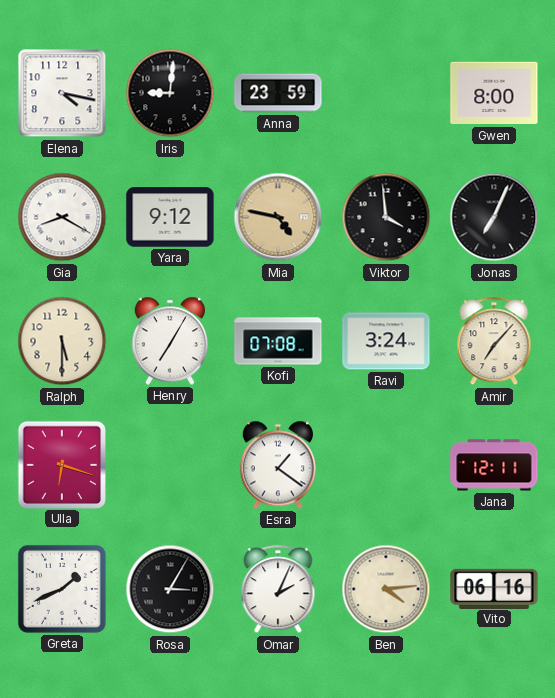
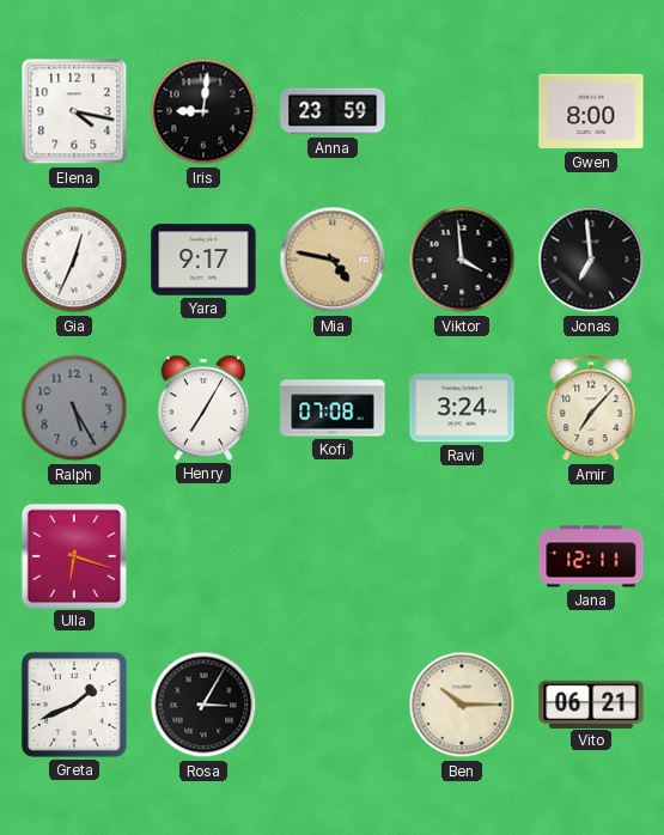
Gia: 8:20 -> 12:34
Yara: 9:12 -> 9:17
Jonas: 7:04 -> 6:59
Ralph: 5:30 -> 5:25
Ralph dial: cream -> grey
Esra: 1:21 -> none
Omar: 2:04 -> none
Ben: 4:14 -> 10:15
Vito: 06:16 -> 06:21
